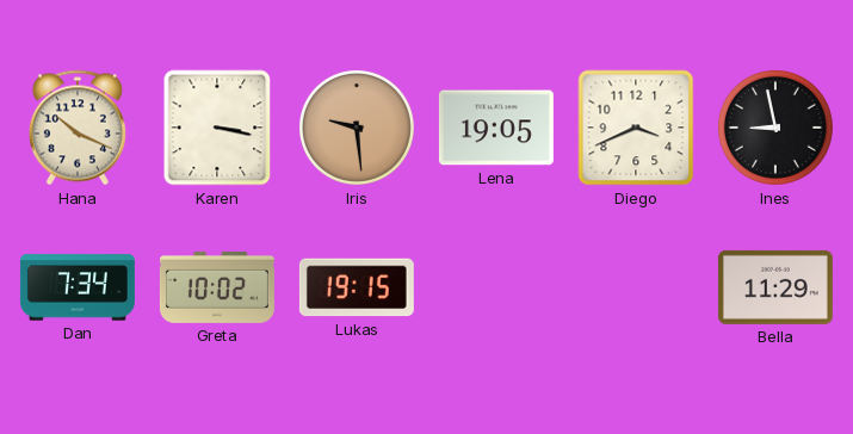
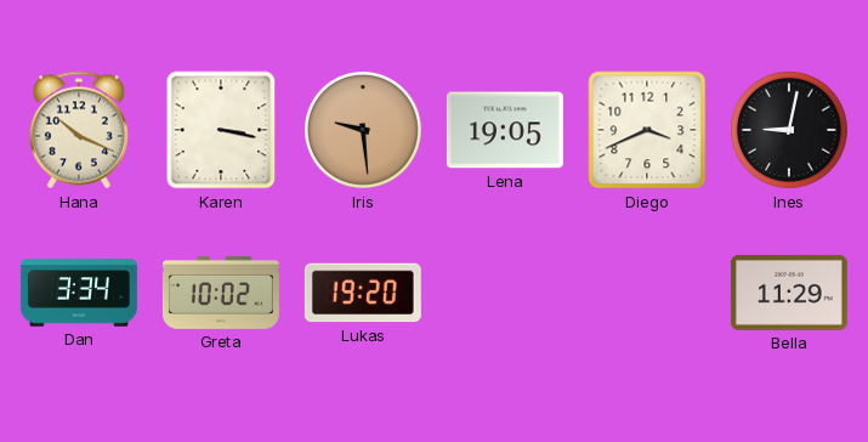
Ines: 8:58 -> 9:02
Dan: 7:34 -> 3:34
Lukas: 19:15 -> 19:20
